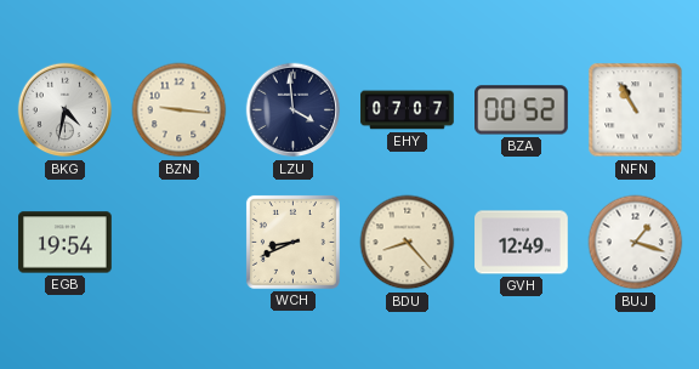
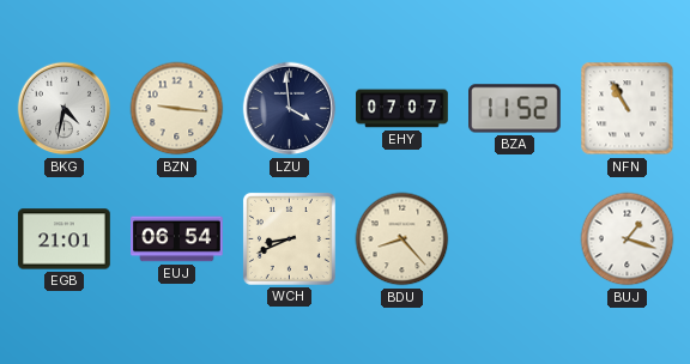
BZA: 00:52 -> 11:52
EGB: 19:54 -> 21:01
EUJ: none -> 06:54
GVH: 12:49 -> none
